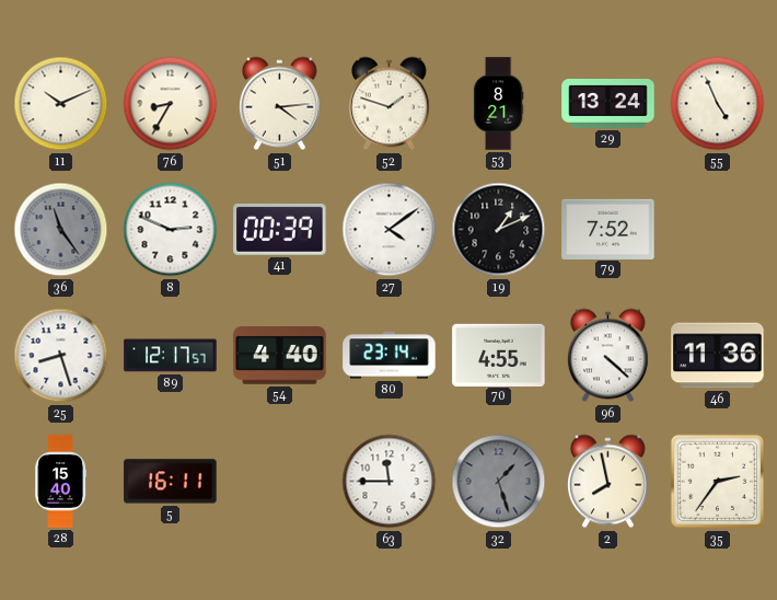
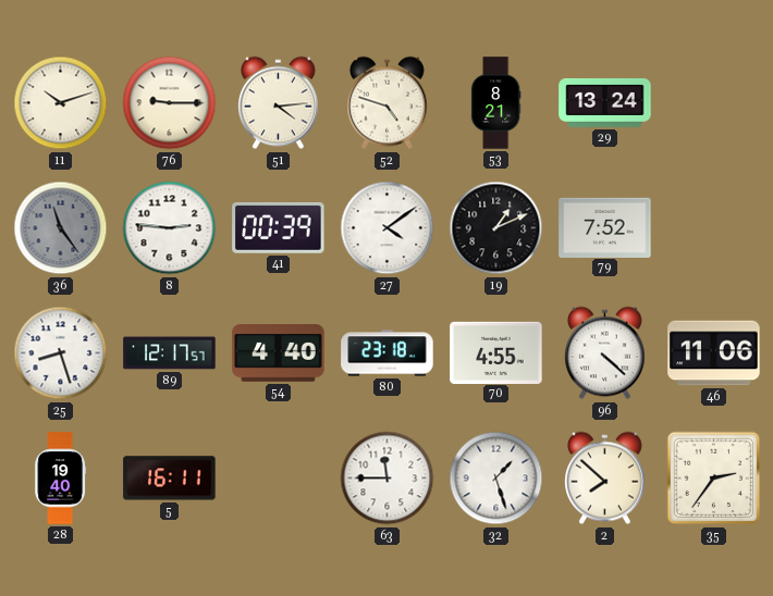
11: 10:11 -> 10:12
76: 8:35 -> 9:15
52: 1:48 -> 4:48
55: 4:56 -> none
8: 2:49 -> 2:46
80: 23:14 -> 23:18
46: 11:36 -> 11:06
28: 15:40 -> 19:40
32 dial: grey -> white
2: 7:58 -> 7:52
